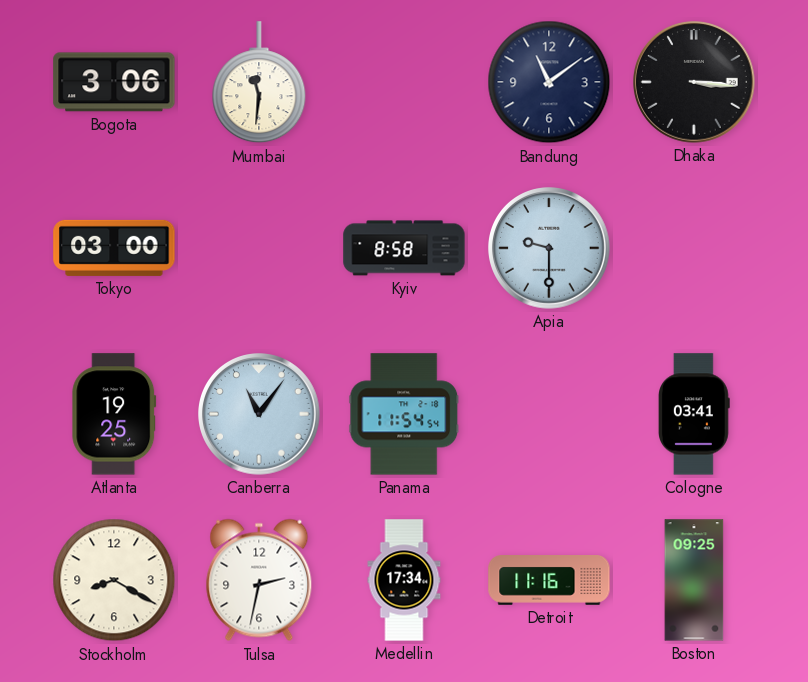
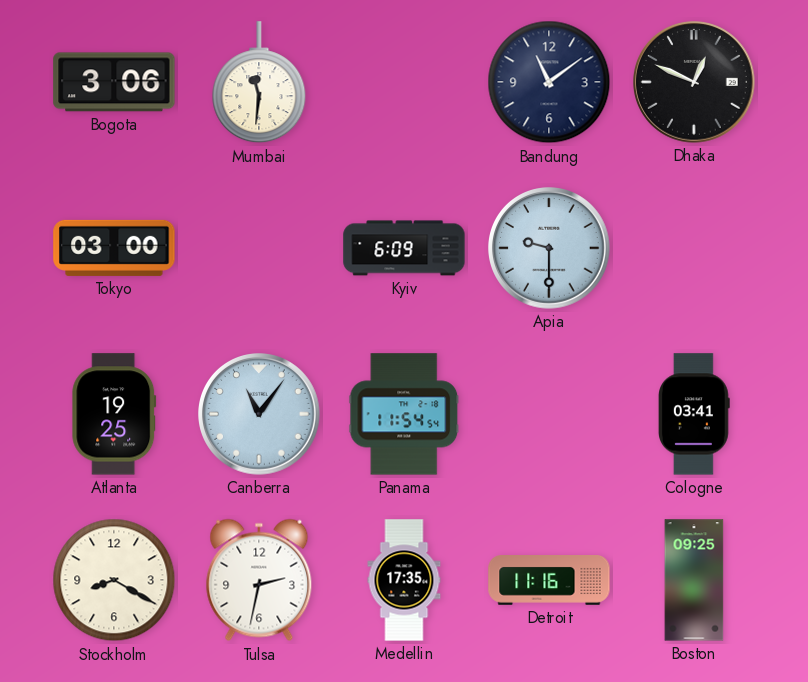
Dhaka: 3:16 -> 12:49
Kyiv: 8:58 -> 6:09
Medellin: 17:34 -> 17:35
